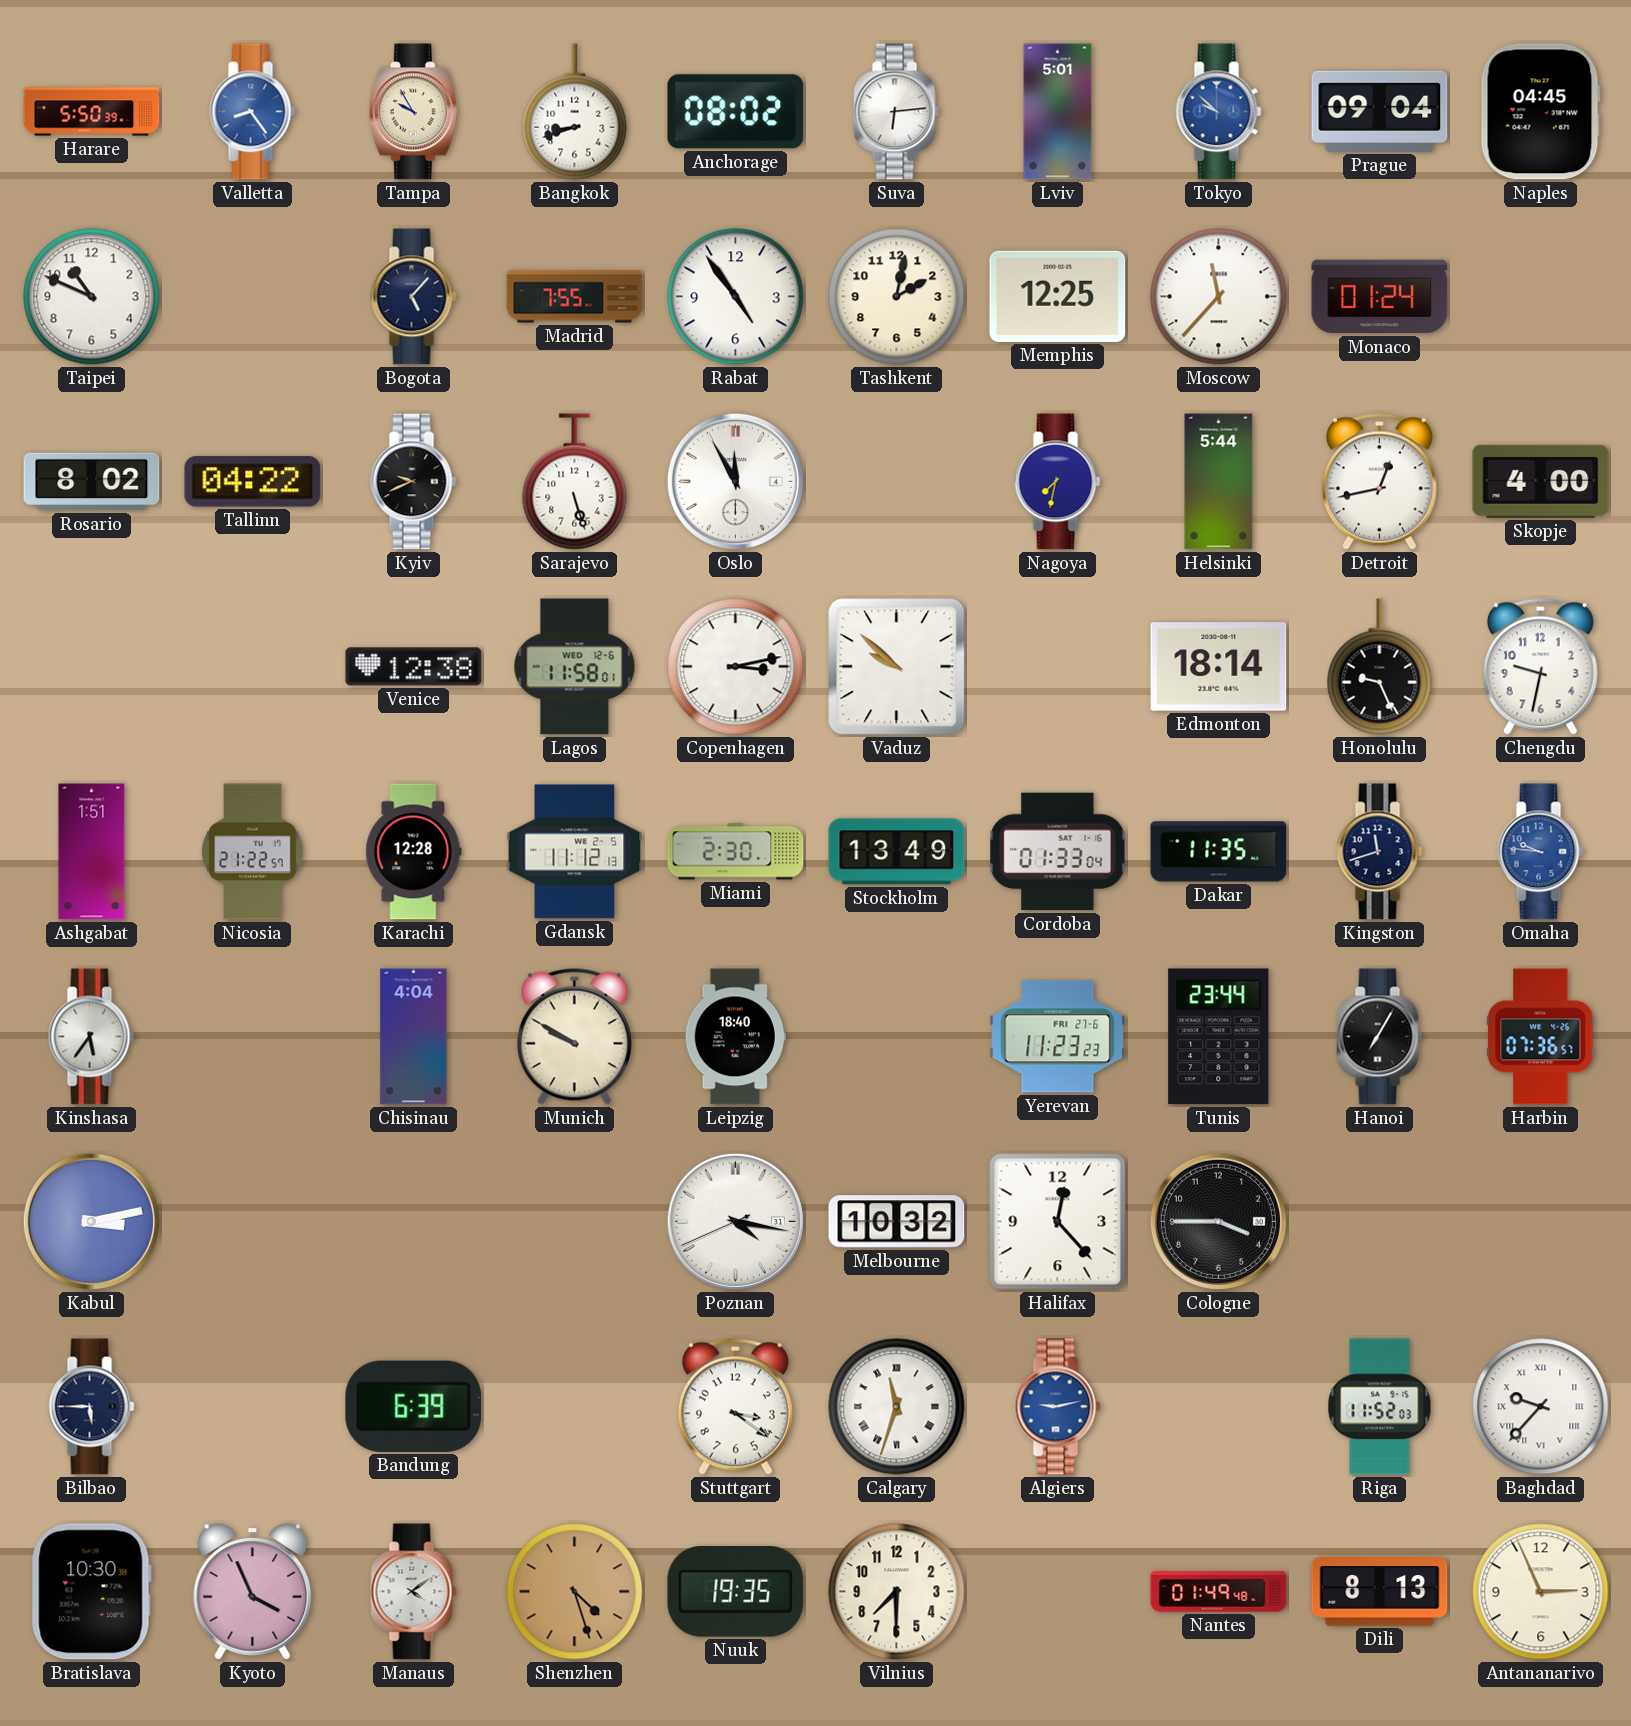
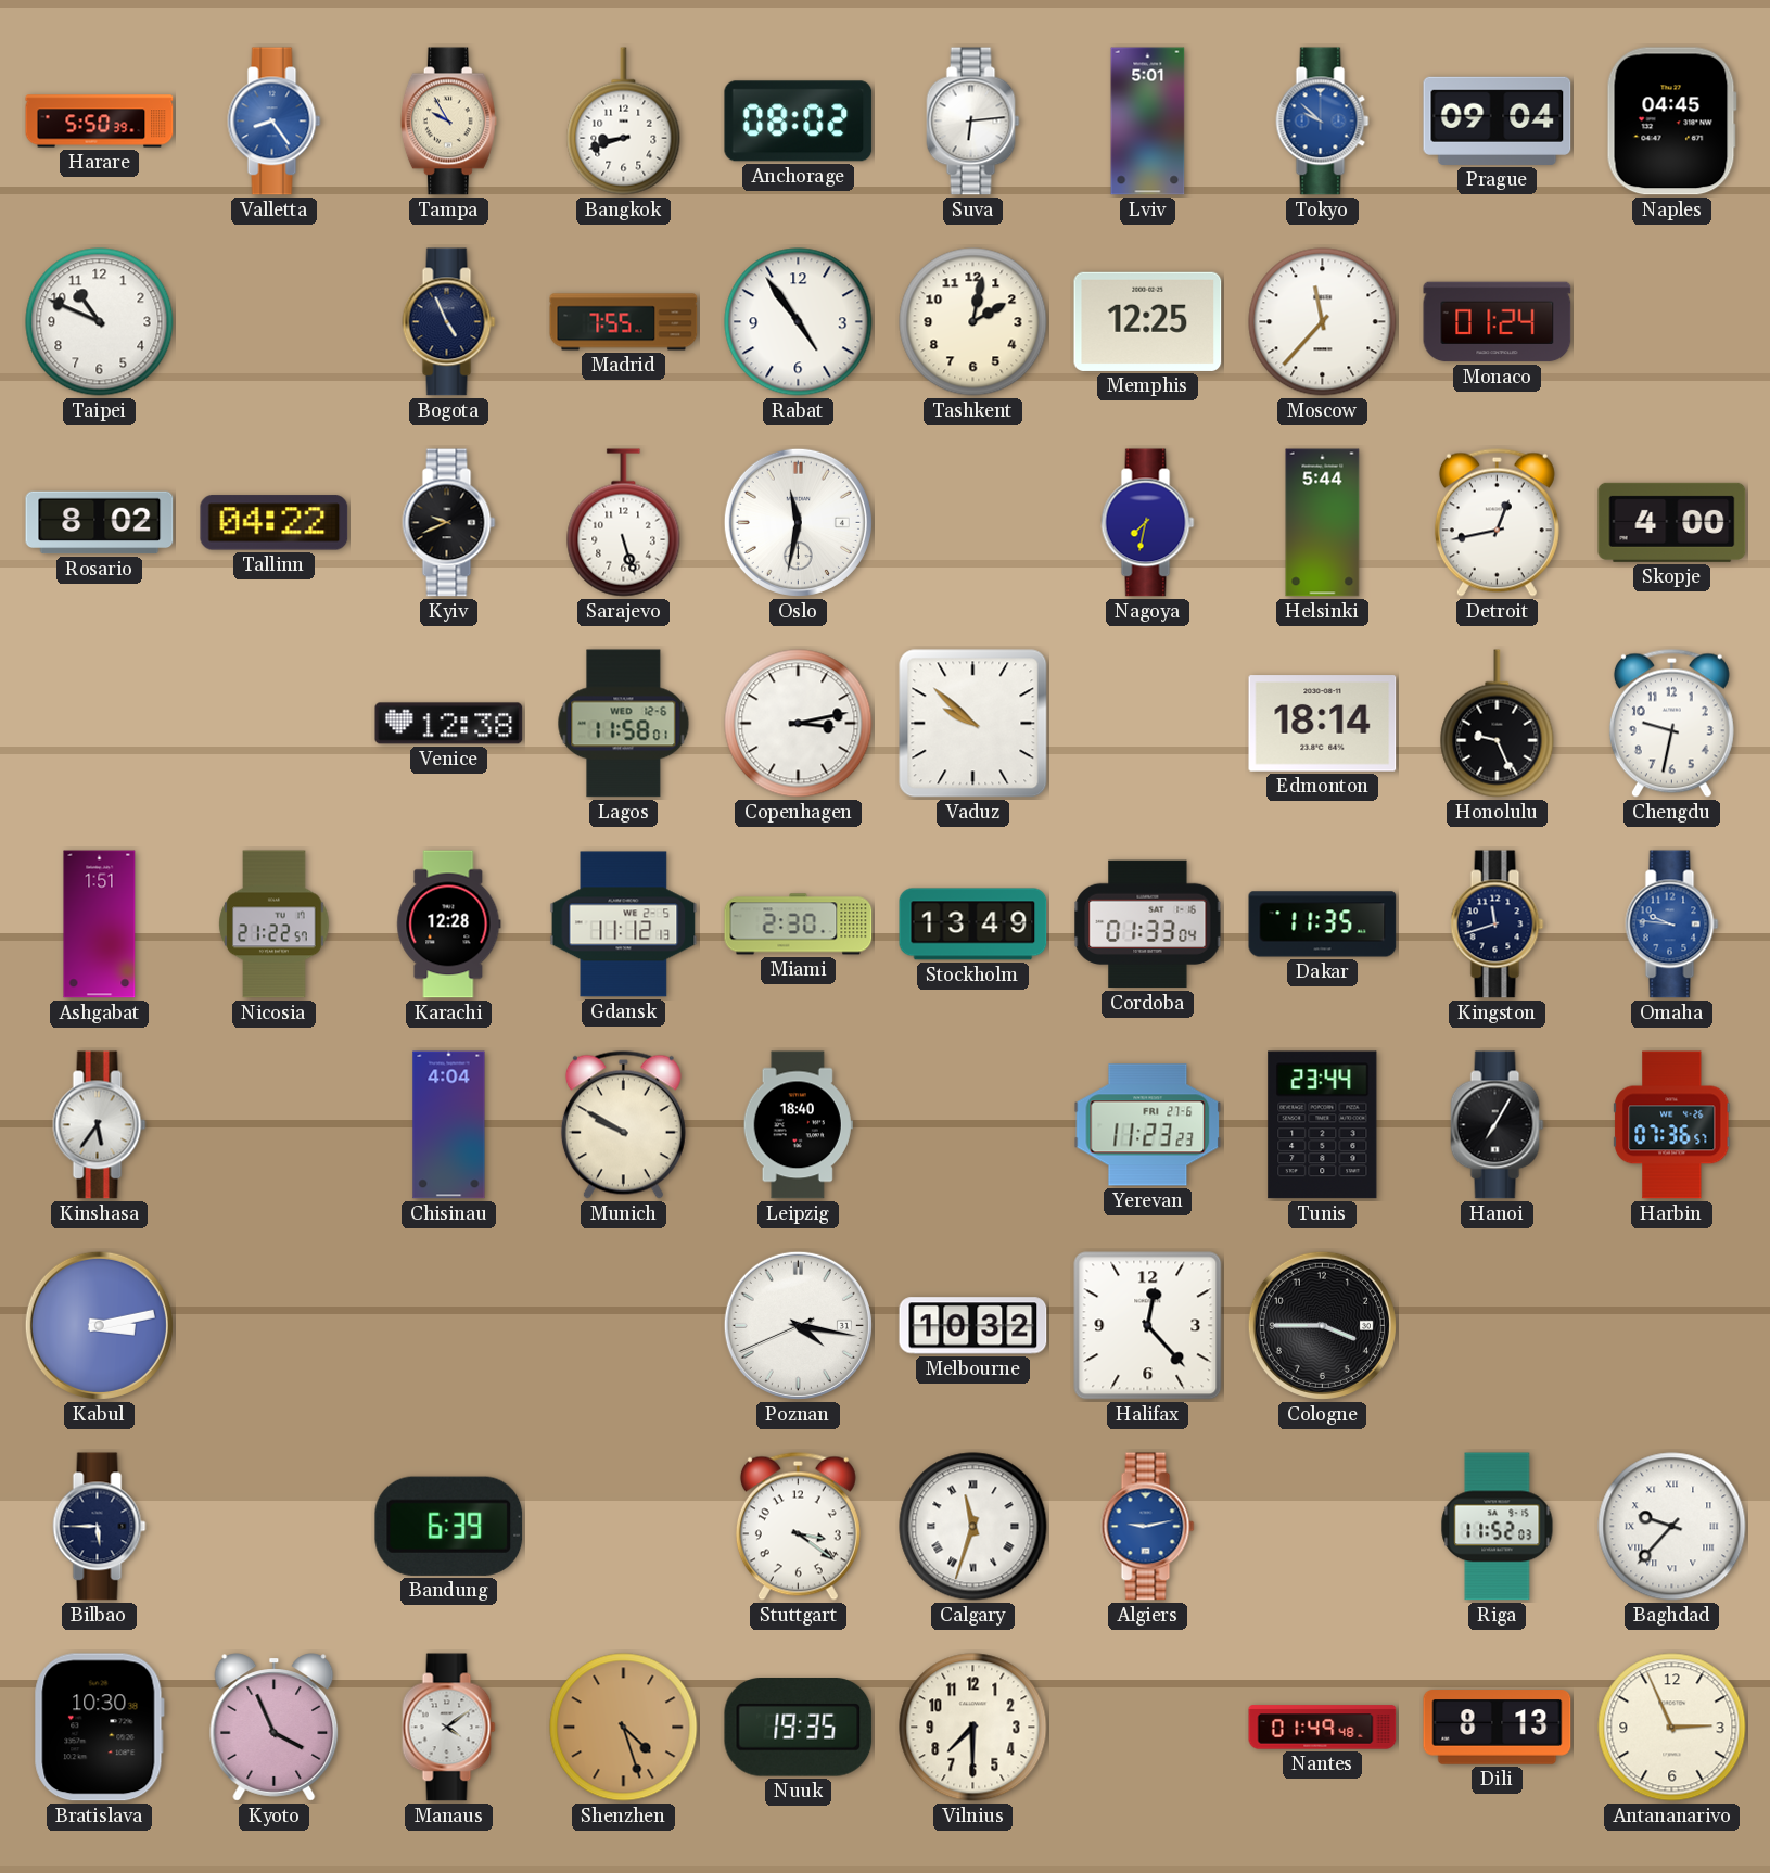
Bogota: 5:07 -> 4:56
Oslo: 11:55 -> 11:32
